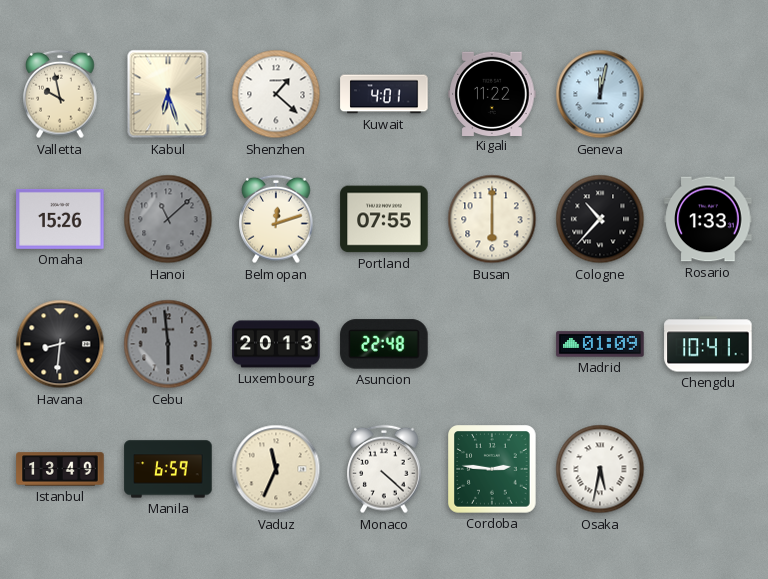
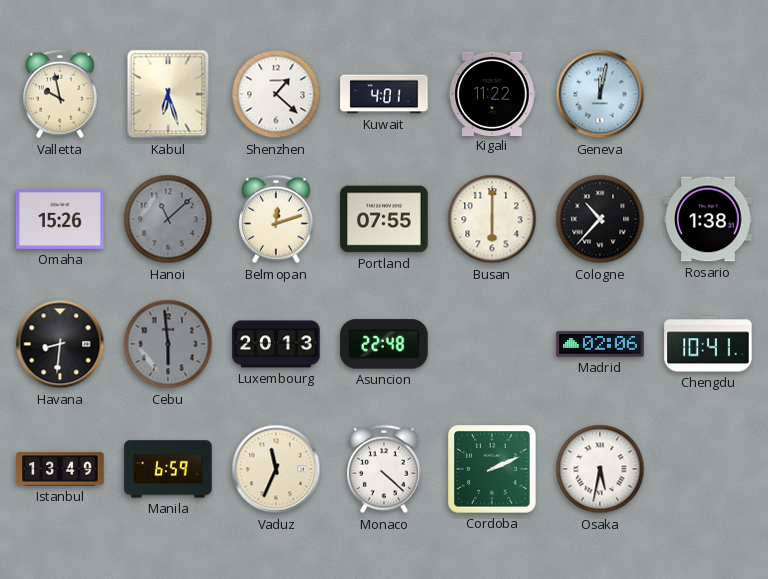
Rosario: 1:33 -> 1:38
Madrid: 01:09 -> 02:06
Cordoba: 2:46 -> 2:11
